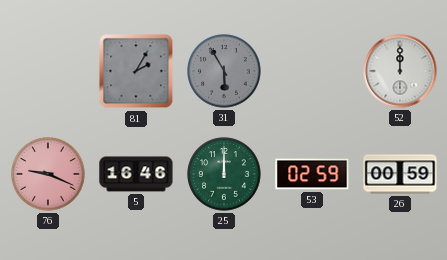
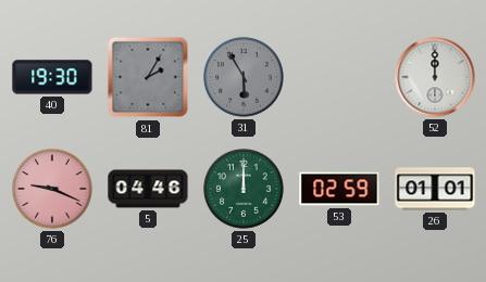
40: none -> 19:30
5: 16:46 -> 04:46
26: 00:59 -> 01:01
